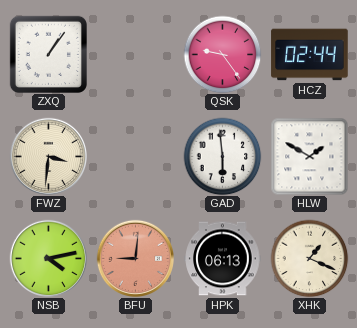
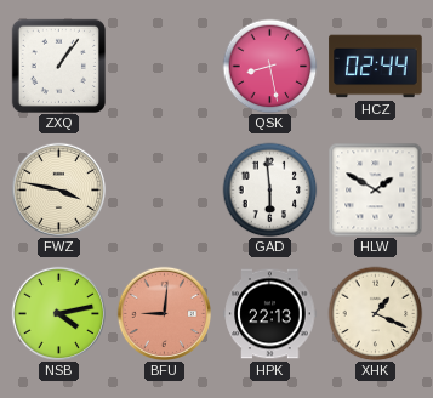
QSK: 9:24 -> 8:28
FWZ: 3:31 -> 3:47
HPK: 06:13 -> 22:13
